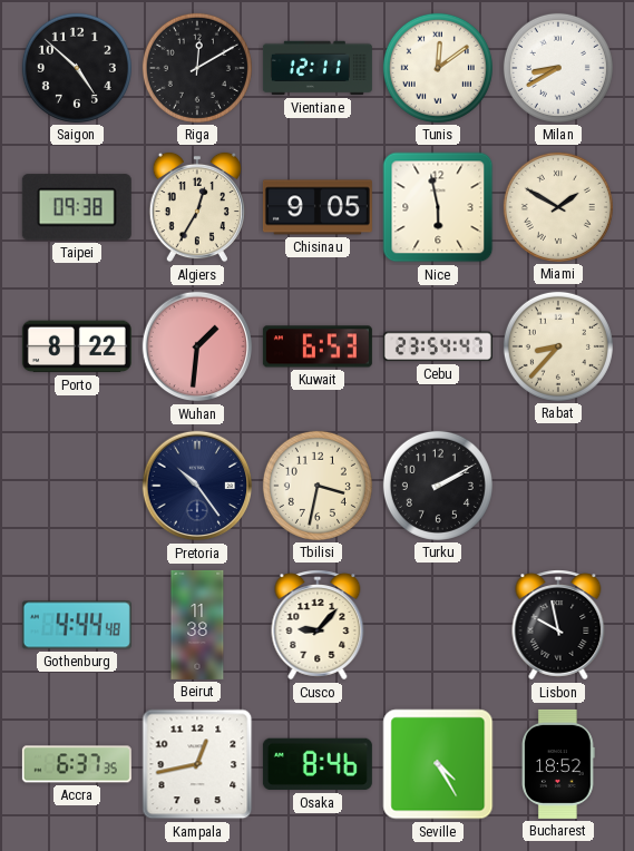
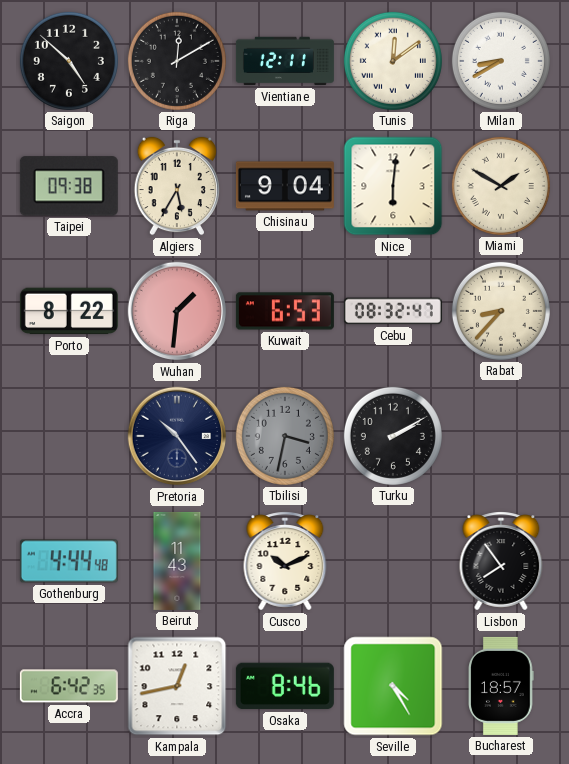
Algiers: 12:35 -> 5:35
Chisinau: 9:05 -> 9:04
Nice: 5:58 -> 6:01
Cebu: 23:54 -> 08:32
Tbilisi dial: cream -> grey
Beirut: 11:38 -> 11:43
Cusco: 9:07 -> 10:11
Lisbon: 9:58 -> 7:54
Accra: 6:37 -> 6:42
Bucharest: 18:52 -> 18:57
